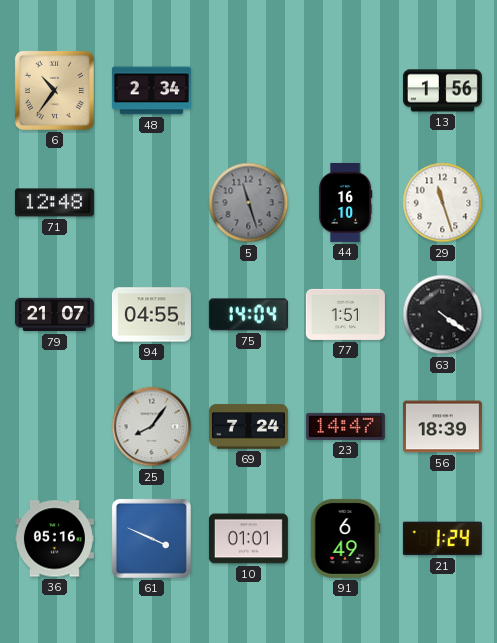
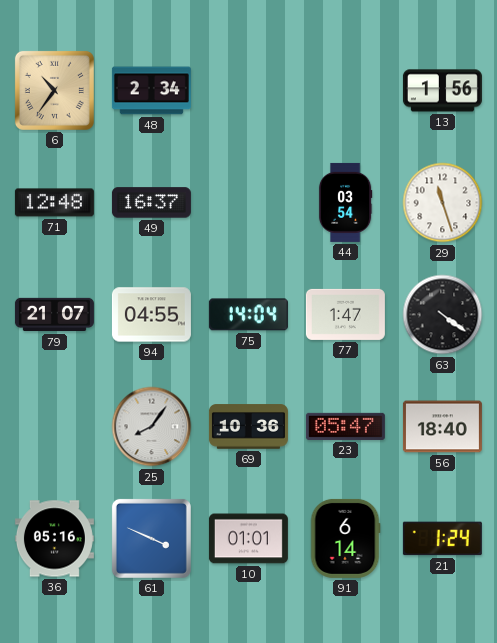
49: none -> 16:37
5: 11:27 -> none
44: 16:10 -> 03:54
77: 1:51 -> 1:47
69: 7:24 -> 10:36
23: 14:47 -> 05:47
56: 18:39 -> 18:40
91: 6:49 -> 6:14
